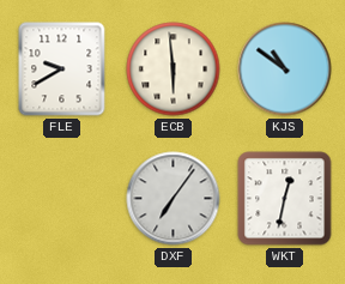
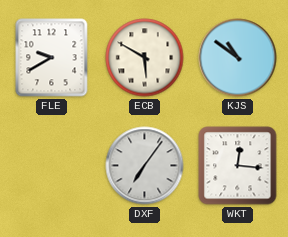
ECB: 5:59 -> 5:50
WKT: 12:32 -> 12:16
